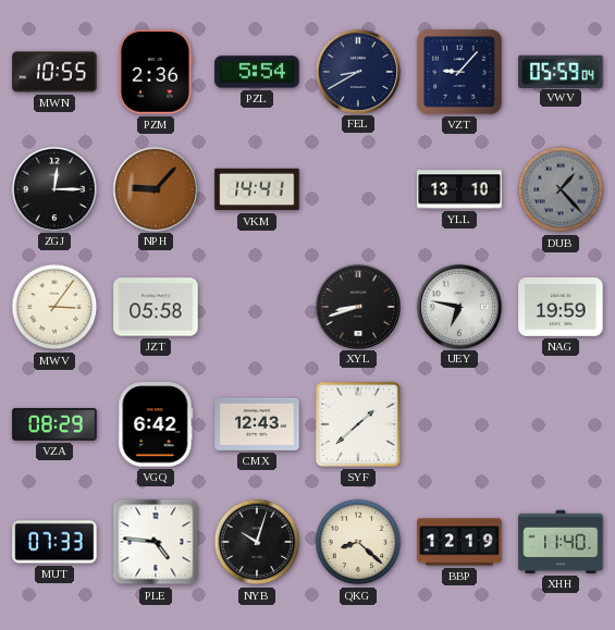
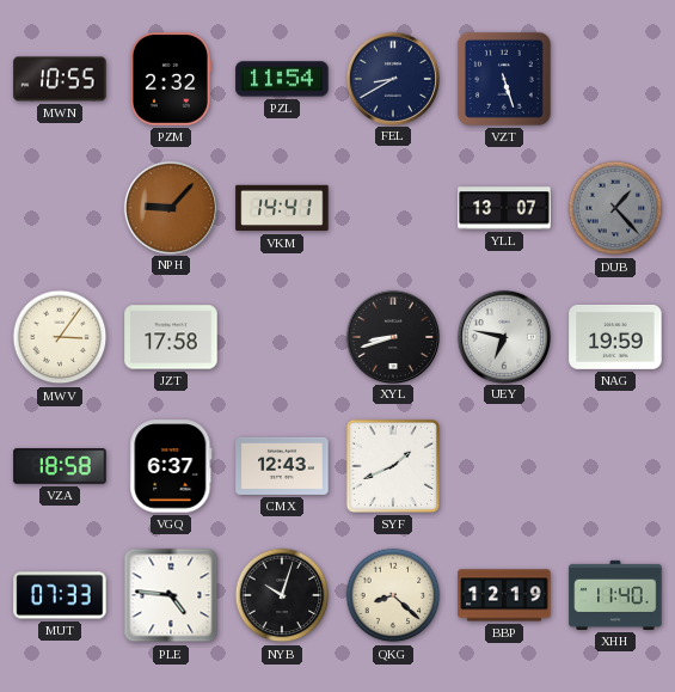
PZM: 2:36 -> 2:32
PZL: 5:54 -> 11:54
VZT: 9:07 -> 5:27
VWV: 05:59 -> none
ZGJ: 12:15 -> none
YLL: 13:10 -> 13:07
JZT: 05:58 -> 17:58
VZA: 08:29 -> 18:58
VGQ: 6:42 -> 6:37
SYF: 1:38 -> 1:41
